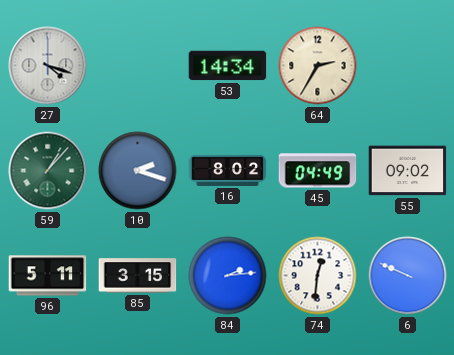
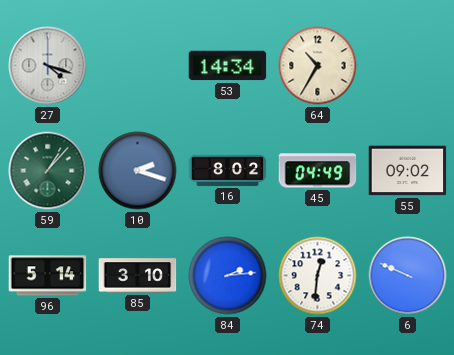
64: 2:35 -> 10:35
96: 5:11 -> 5:14
85: 3:15 -> 3:10
